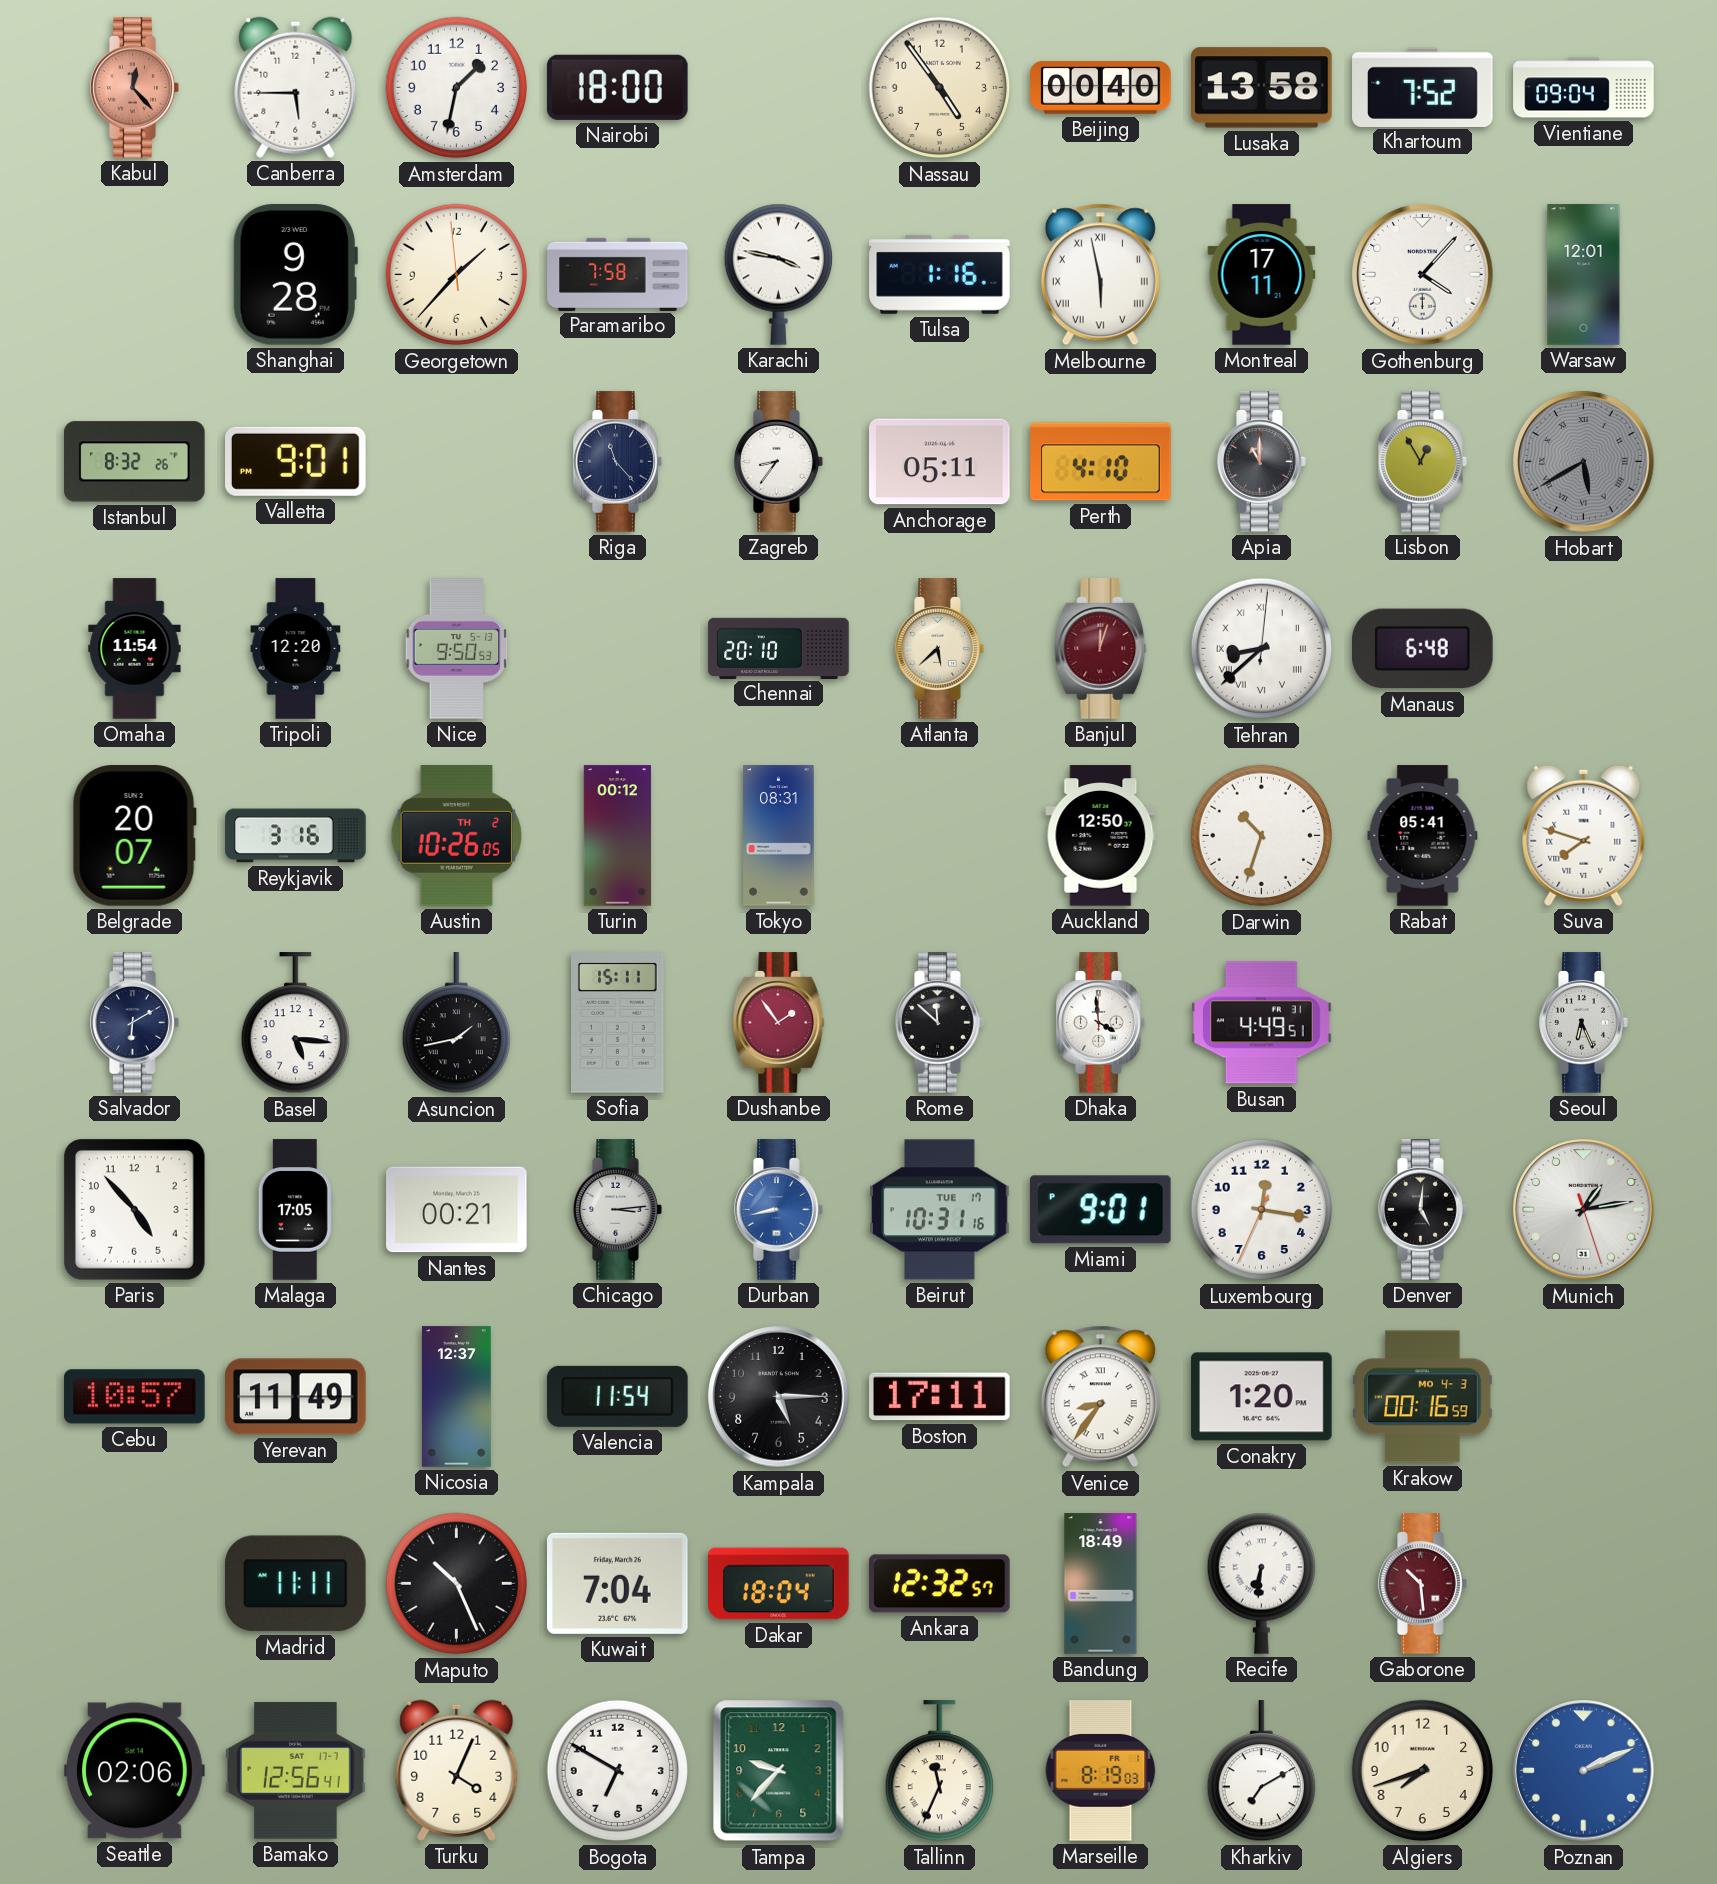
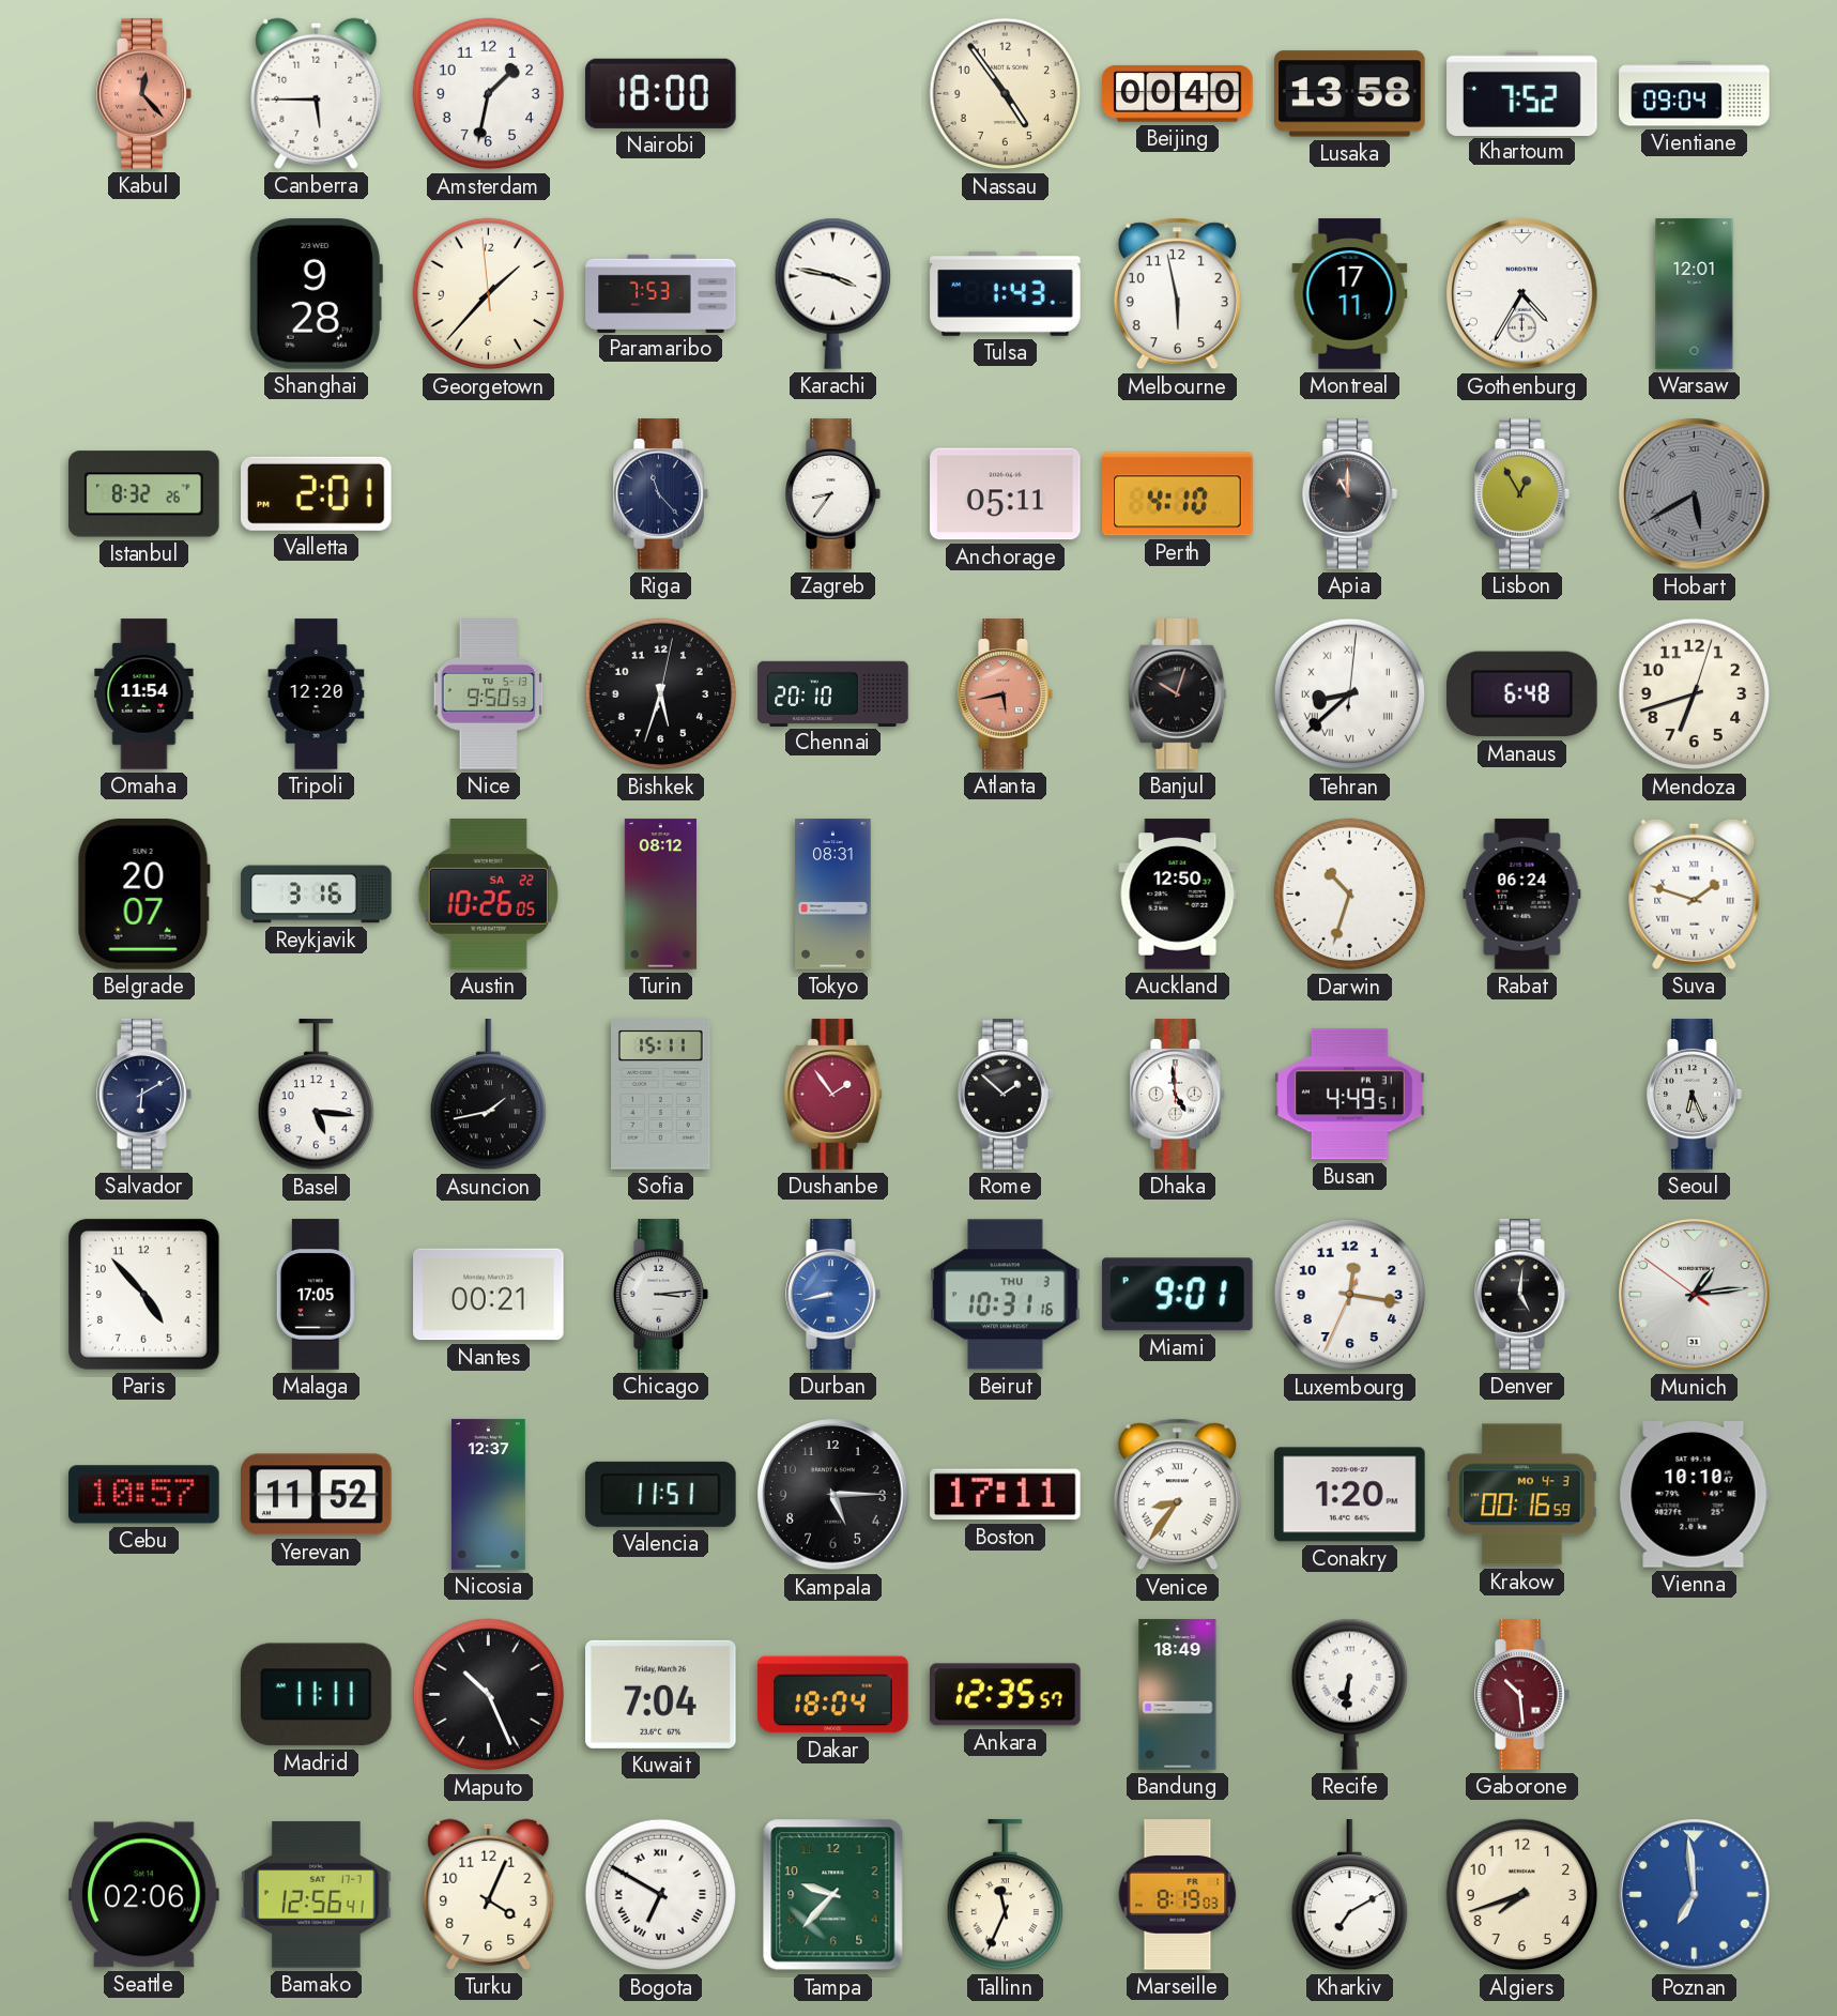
Paramaribo: 7:58 -> 7:53
Tulsa: 1:16 -> 1:43
Melbourne numerals: Roman -> Arabic
Gothenburg: 4:07 -> 4:35
Valletta: 9:01 -> 2:01
Bishkek: none -> 5:33
Atlanta: 5:38 -> 5:43
Atlanta dial: cream -> salmon
Banjul: 12:03 -> 10:03
Banjul dial: burgundy -> black
Mendoza: none -> 6:42
Austin date: TH 2 -> SA 22
Turin: 00:12 -> 08:12
Rabat: 05:41 -> 06:24
Suva: 7:48 -> 1:48
Rome: 11:52 -> 1:52
Dhaka: 3:59 -> 4:59
Beirut date: TUE 17 -> THU 3
Munich: 1:13:27 -> 1:13:51
Yerevan: 11:49 -> 11:52
Valencia: 11:54 -> 11:51
Vienna: none -> 10:10
Ankara: 12:32 -> 12:35
Bogota numerals: Arabic -> Roman
Poznan: 2:11 -> 6:59
